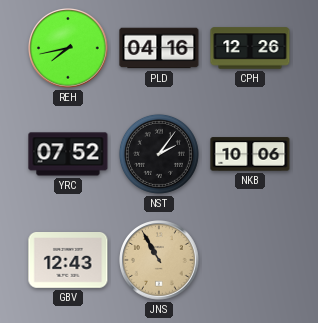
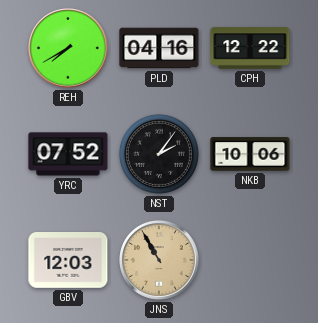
REH: 7:43 -> 7:40
CPH: 12:26 -> 12:22
GBV: 12:43 -> 12:03
